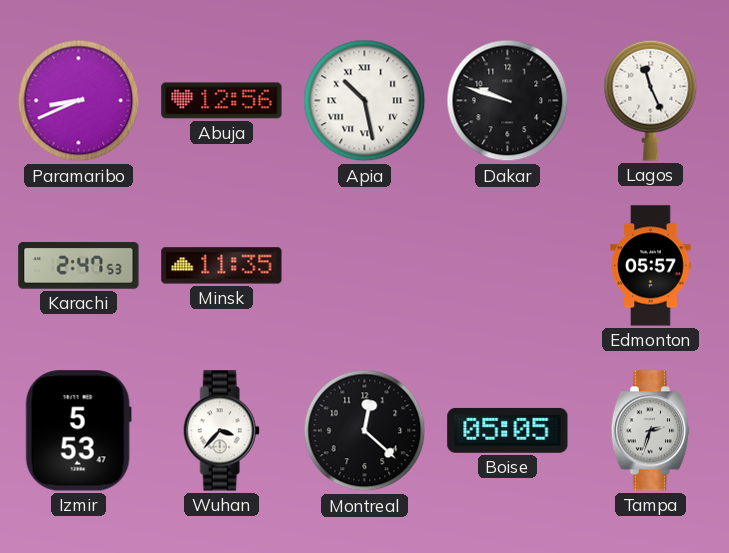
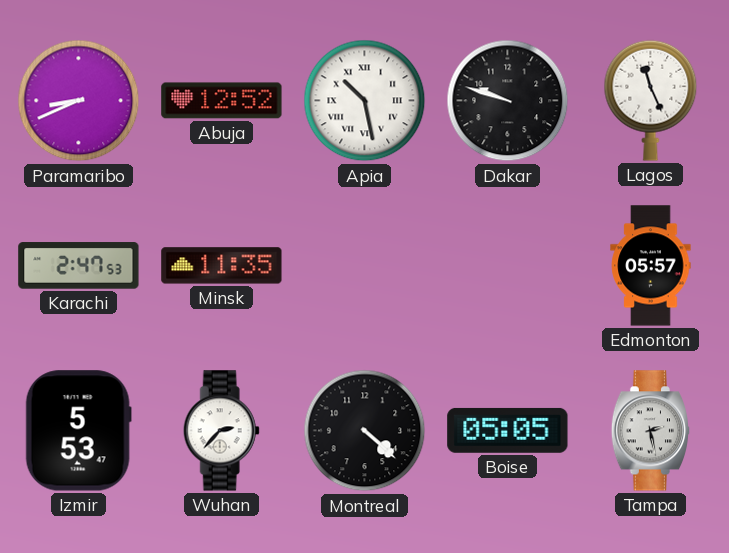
Abuja: 12:56 -> 12:52
Wuhan: 3:37 -> 2:37
Montreal: 12:22 -> 4:22
Tampa: 2:33 -> 2:28
